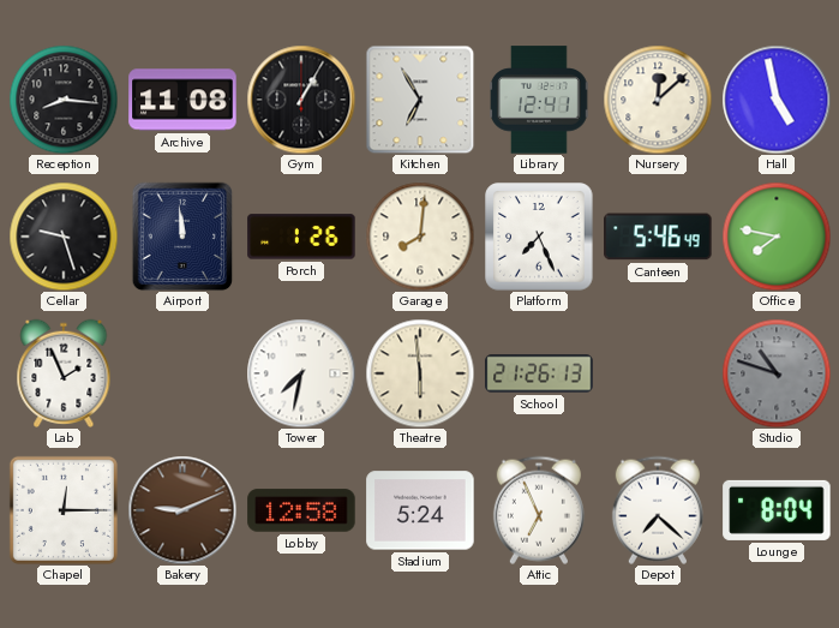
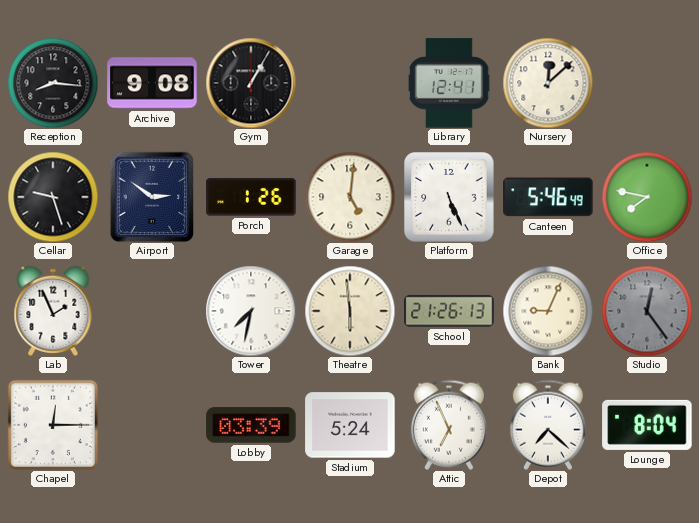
Archive: 11:08 -> 9:08
Kitchen: 6:55 -> none
Hall: 4:58 -> none
Airport: 11:59 -> 2:51
Garage: 8:01 -> 5:01
Platform: 7:26 -> 5:26
Bank: none -> 9:04
Studio: 10:48 -> 12:24
Bakery: 9:11 -> none
Lobby: 12:58 -> 03:39
